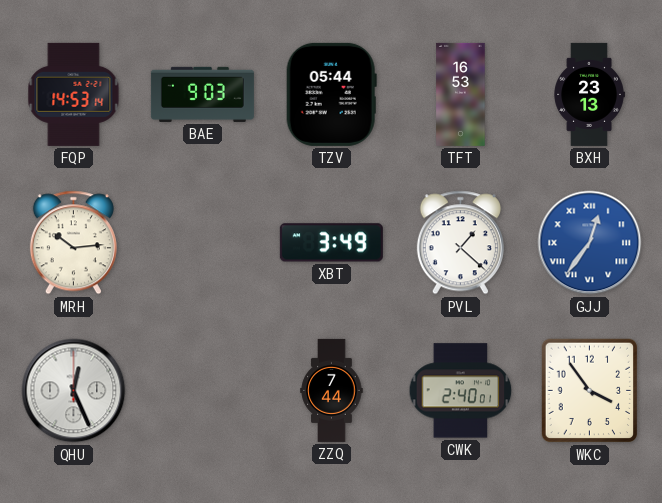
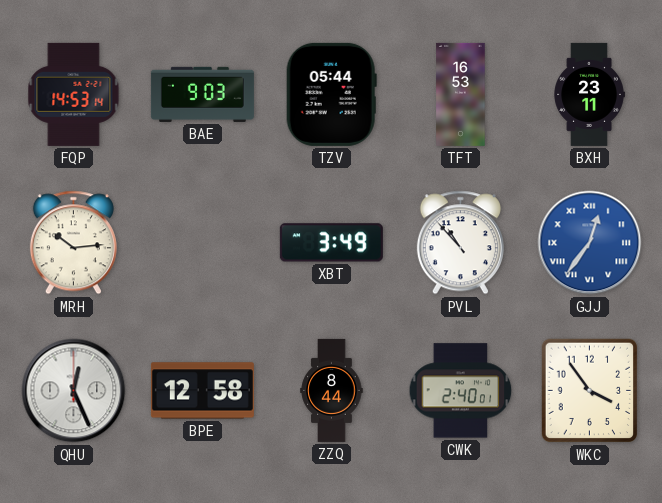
BXH: 23:13 -> 23:11
PVL: 1:22 -> 10:53
BPE: none -> 12:58
ZZQ: 7:44 -> 8:44
